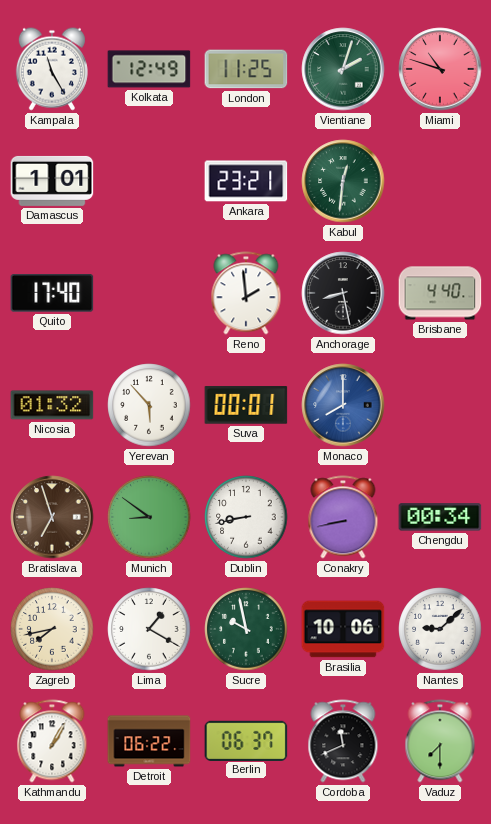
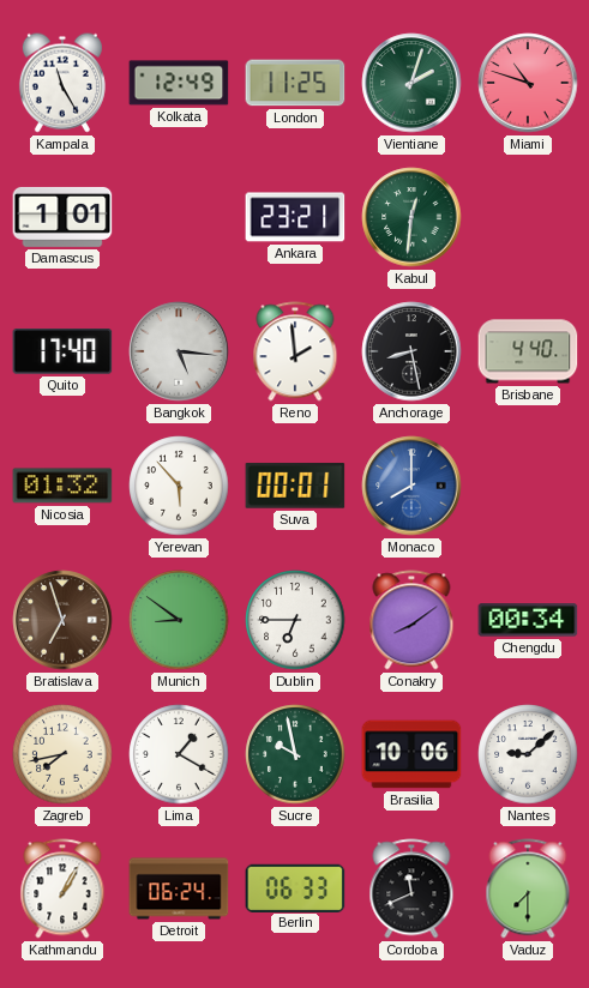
Bangkok: none -> 5:16
Dublin: 8:43 -> 6:45
Conakry: 8:43 -> 8:09
Detroit: 06:22 -> 06:24
Berlin: 06:37 -> 06:33
